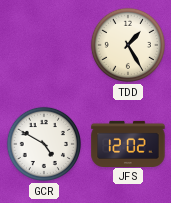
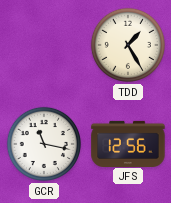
GCR: 4:50 -> 11:17
JFS: 12:02 -> 12:56
